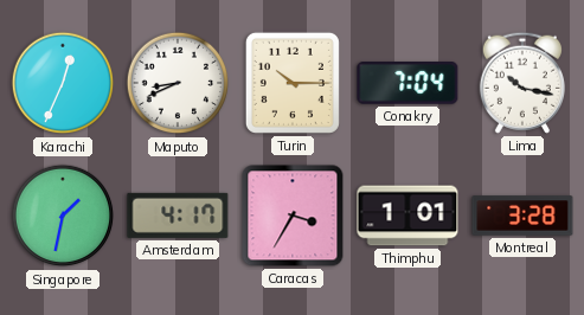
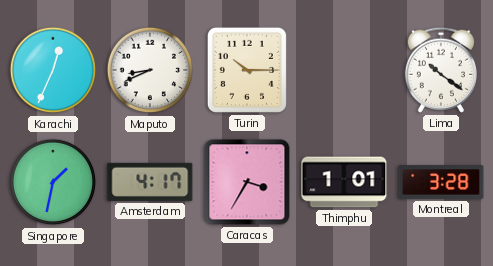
Conakry: 7:04 -> none
Lima: 10:17 -> 10:21
